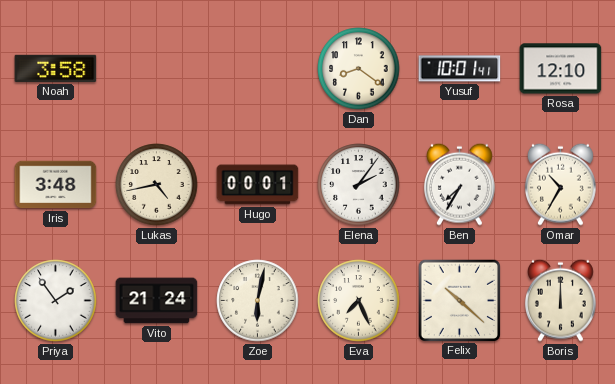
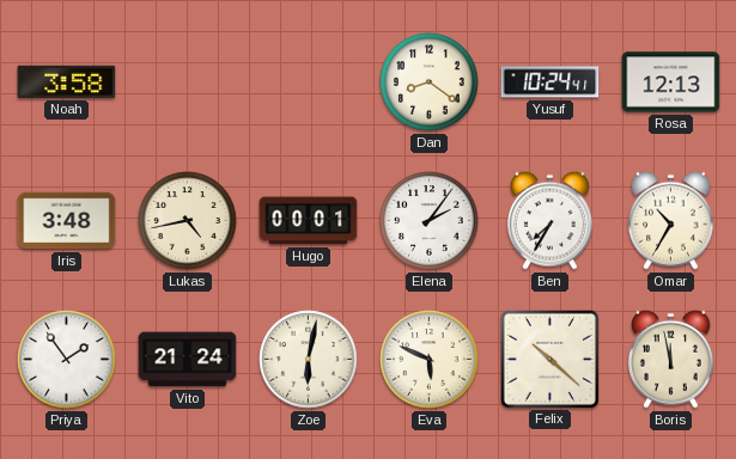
Yusuf: 10:01 -> 10:24
Rosa: 12:10 -> 12:13
Eva: 7:26 -> 5:49
Boris: 12:00 -> 11:58
